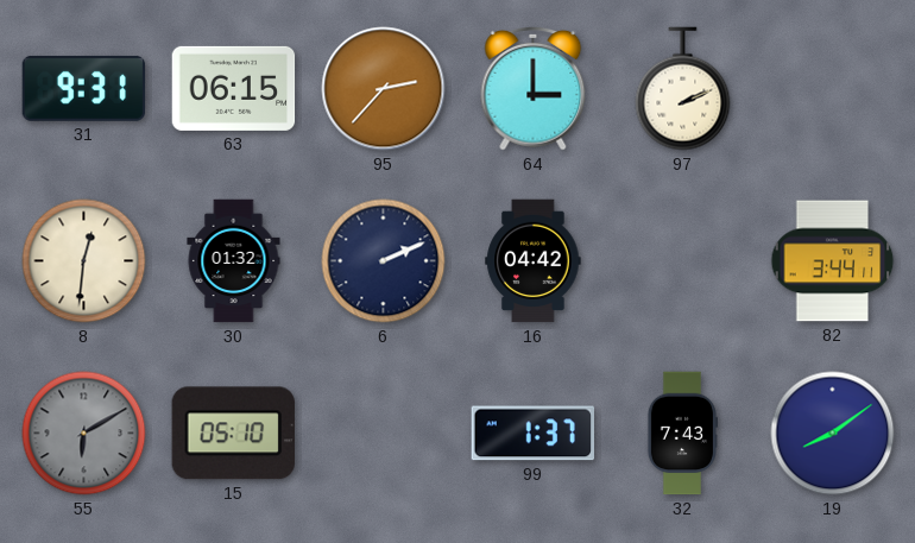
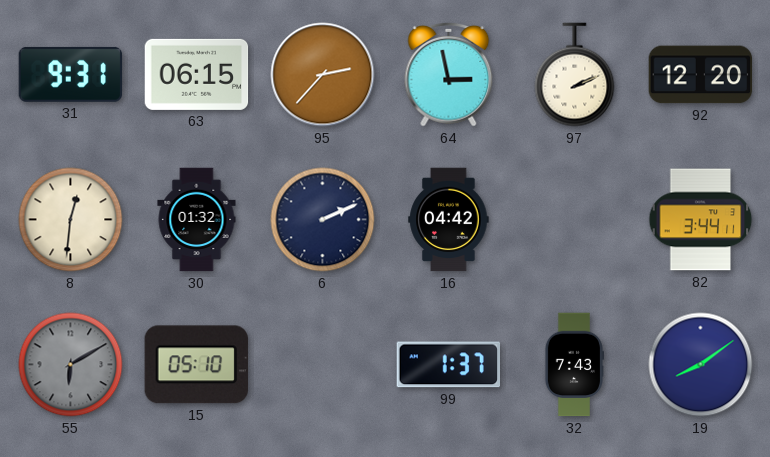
64: 3:00 -> 2:58
92: none -> 12:20
